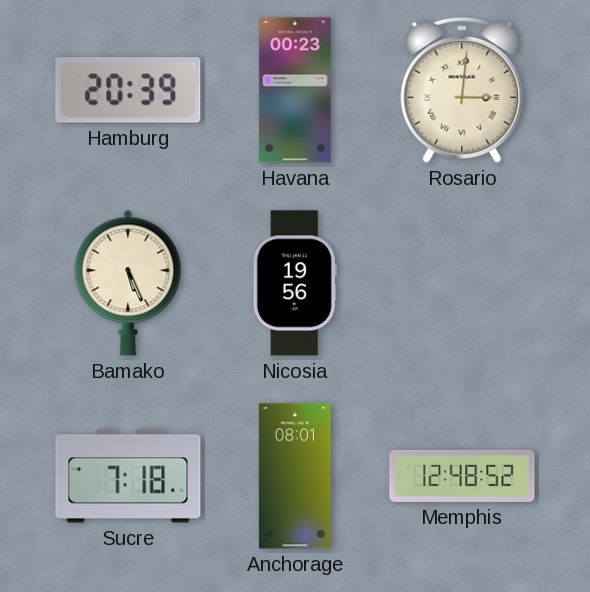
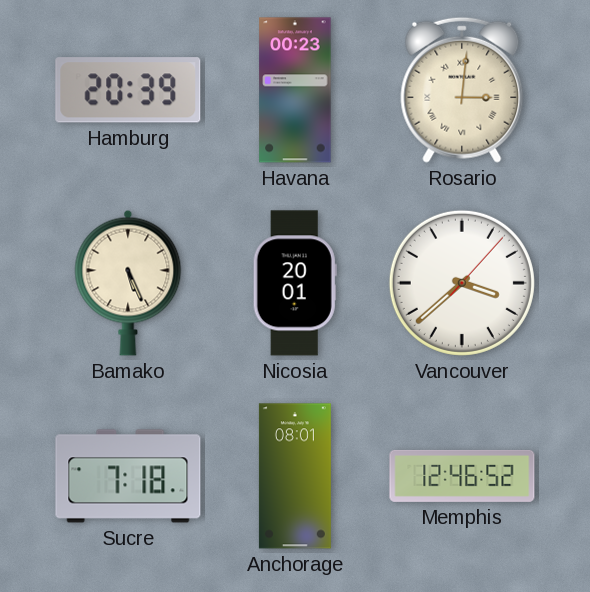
Nicosia: 19:56 -> 20:01
Vancouver: none -> 3:38
Memphis: 12:48 -> 12:46
